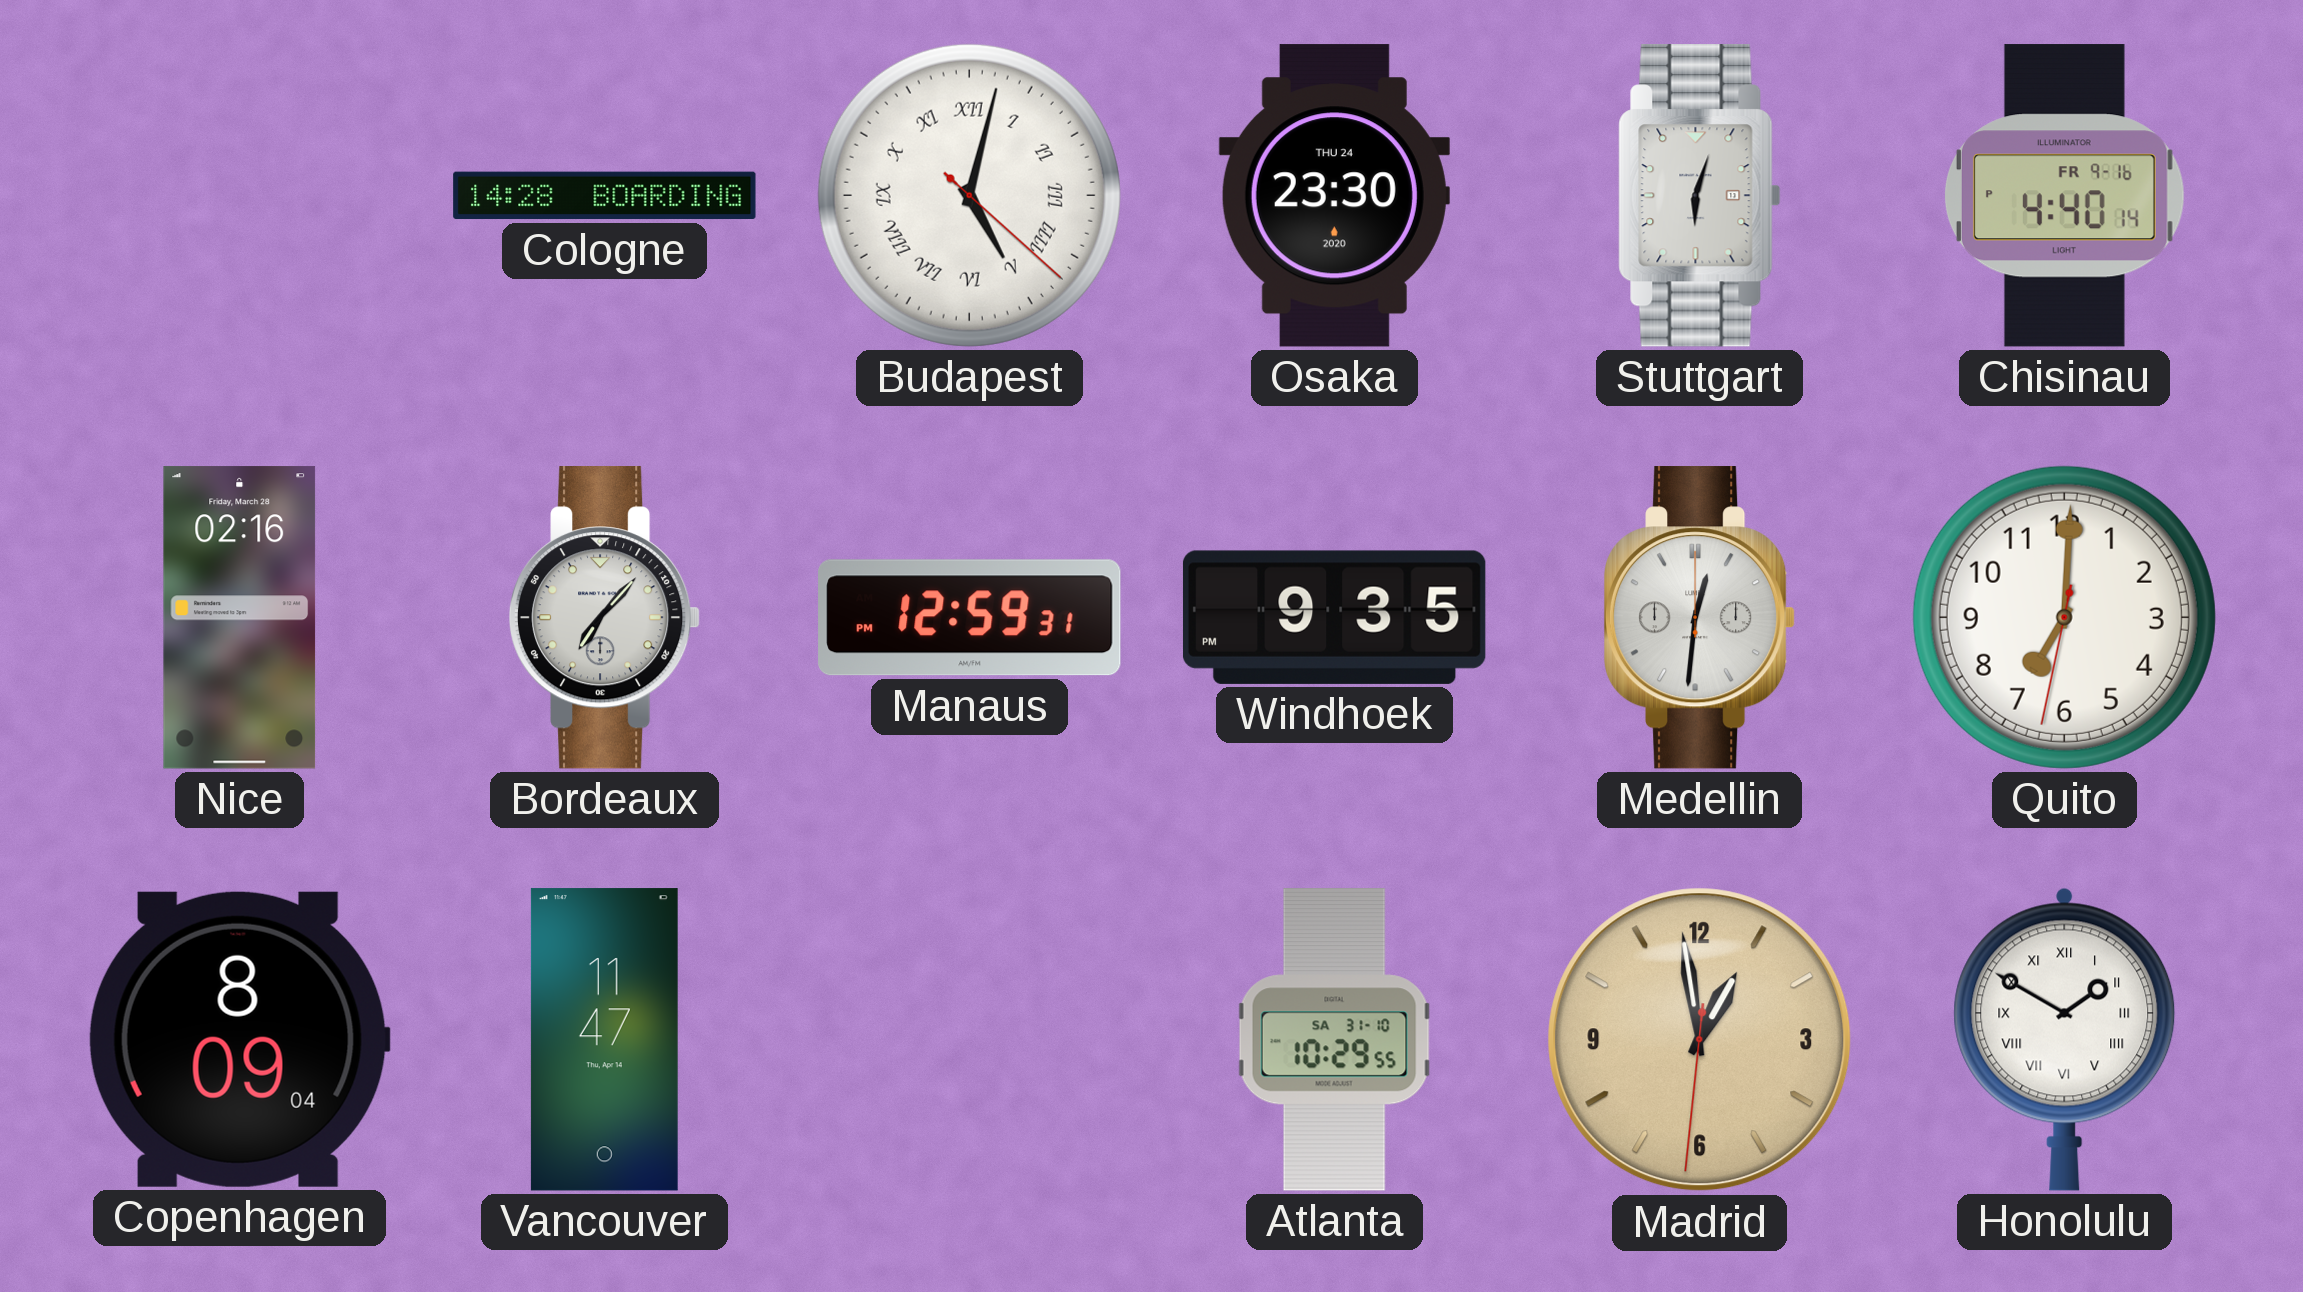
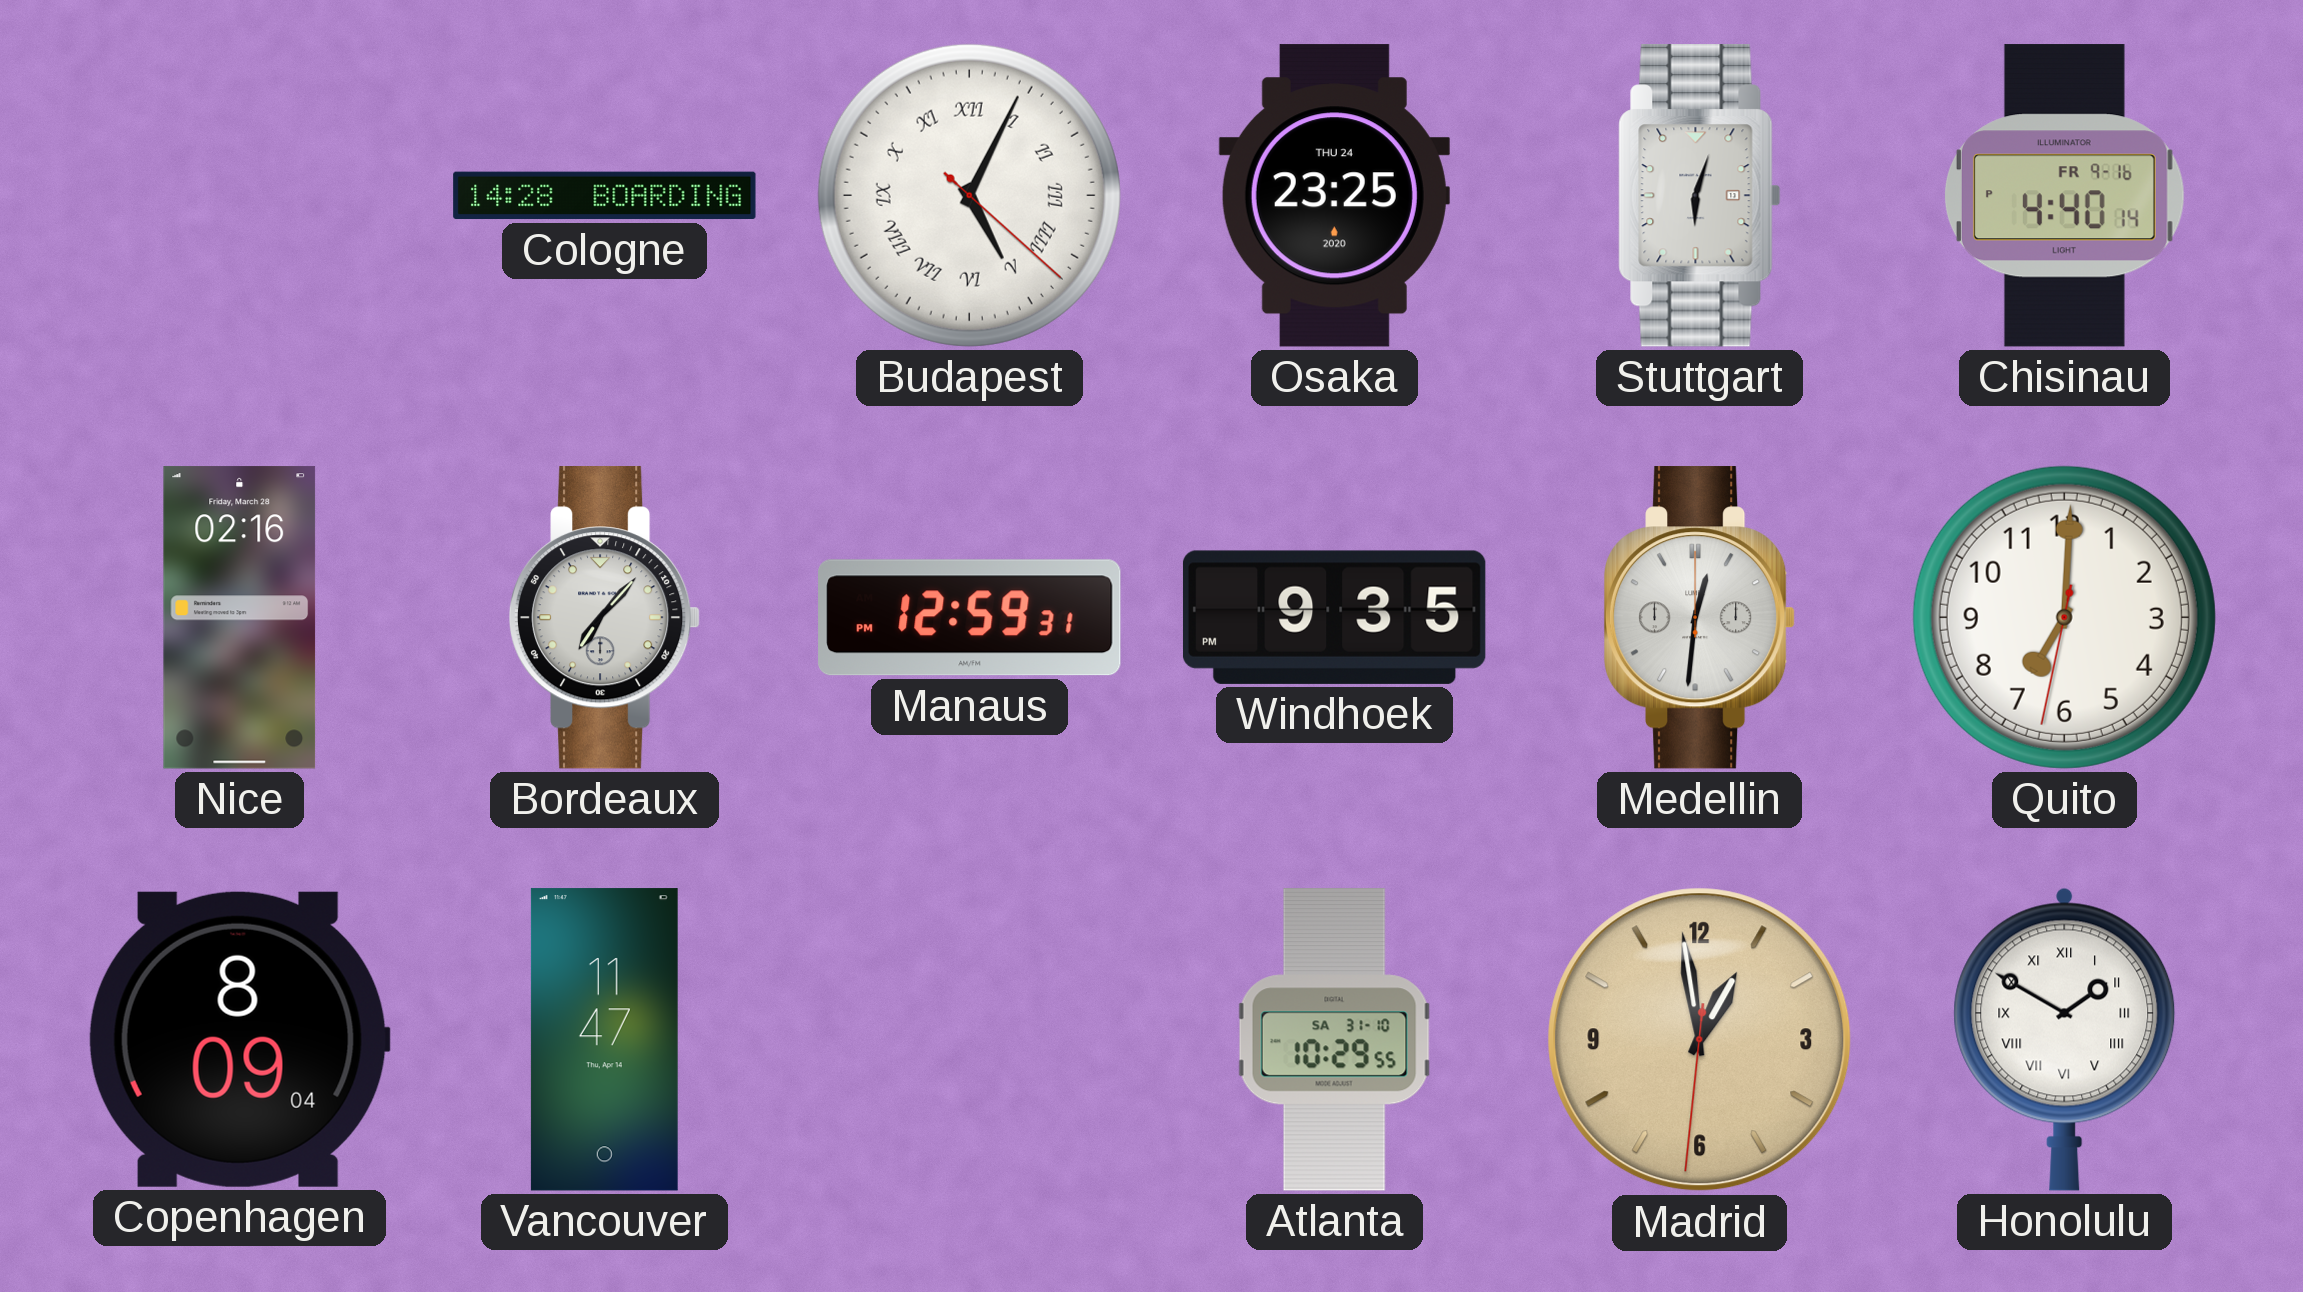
Budapest: 5:02 -> 5:04
Osaka: 23:30 -> 23:25
